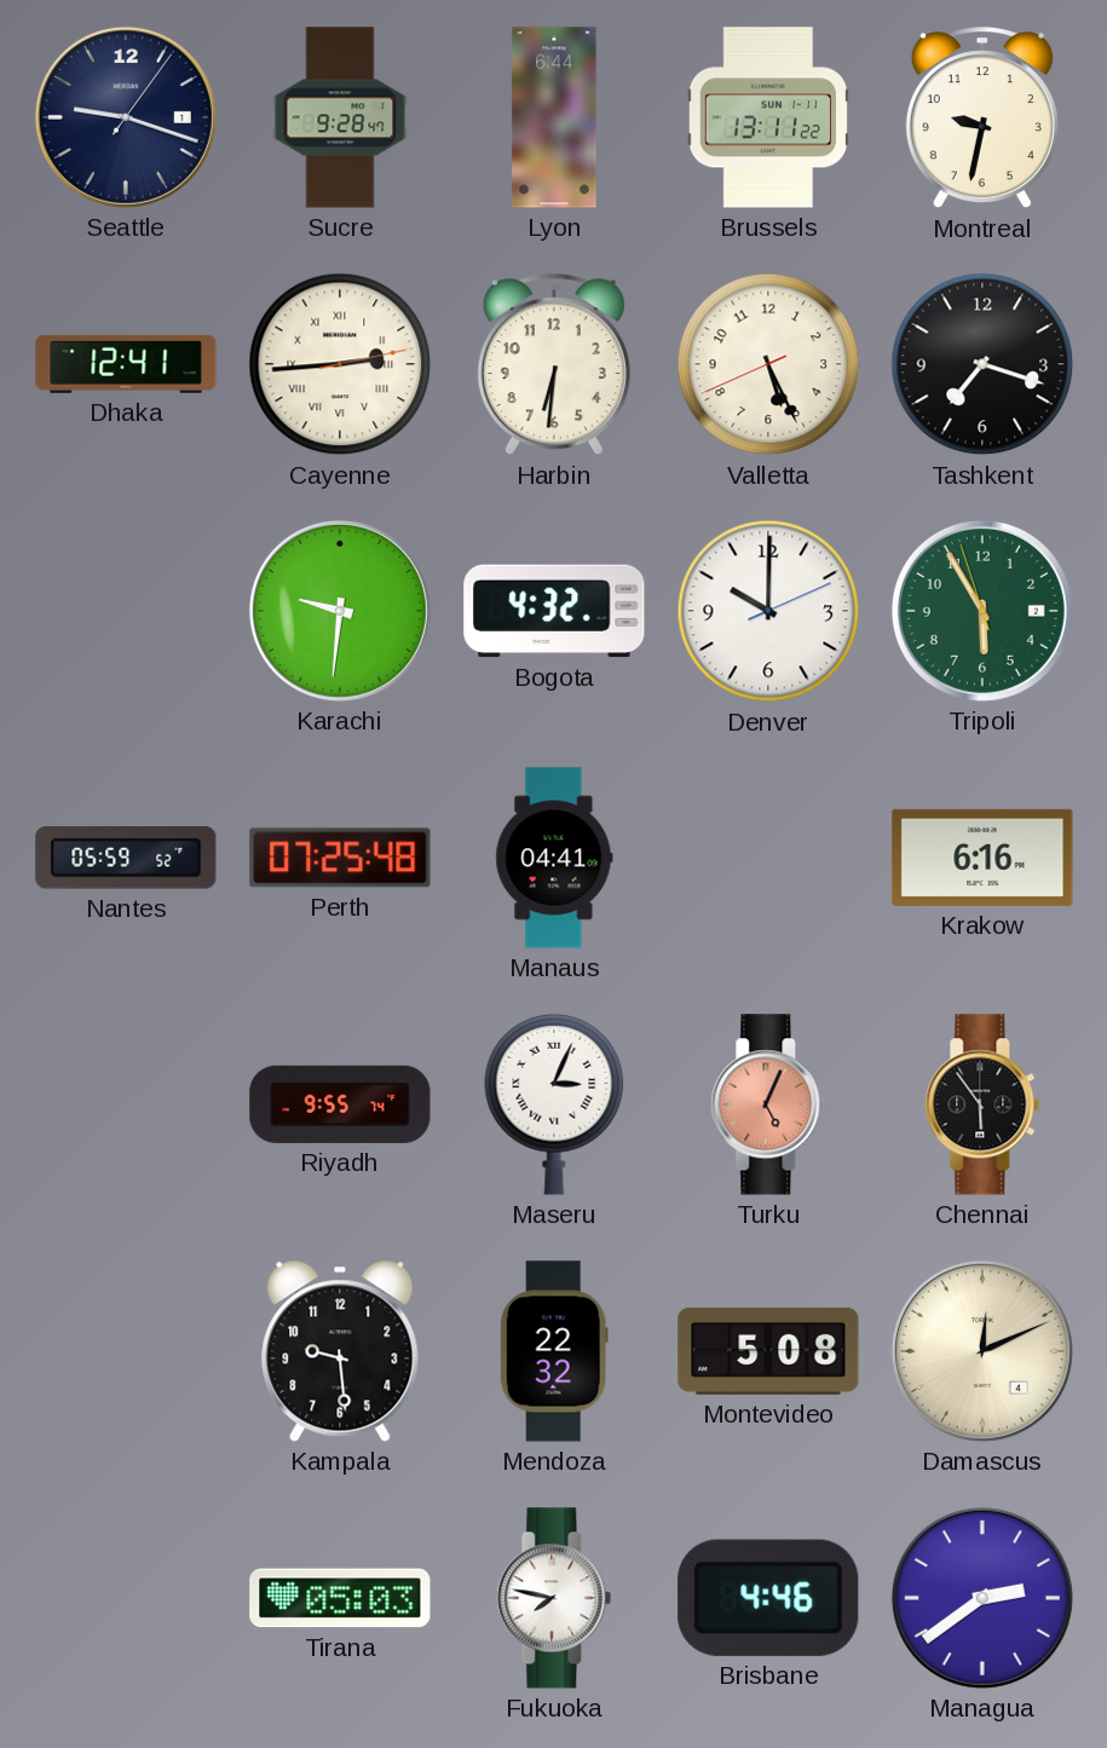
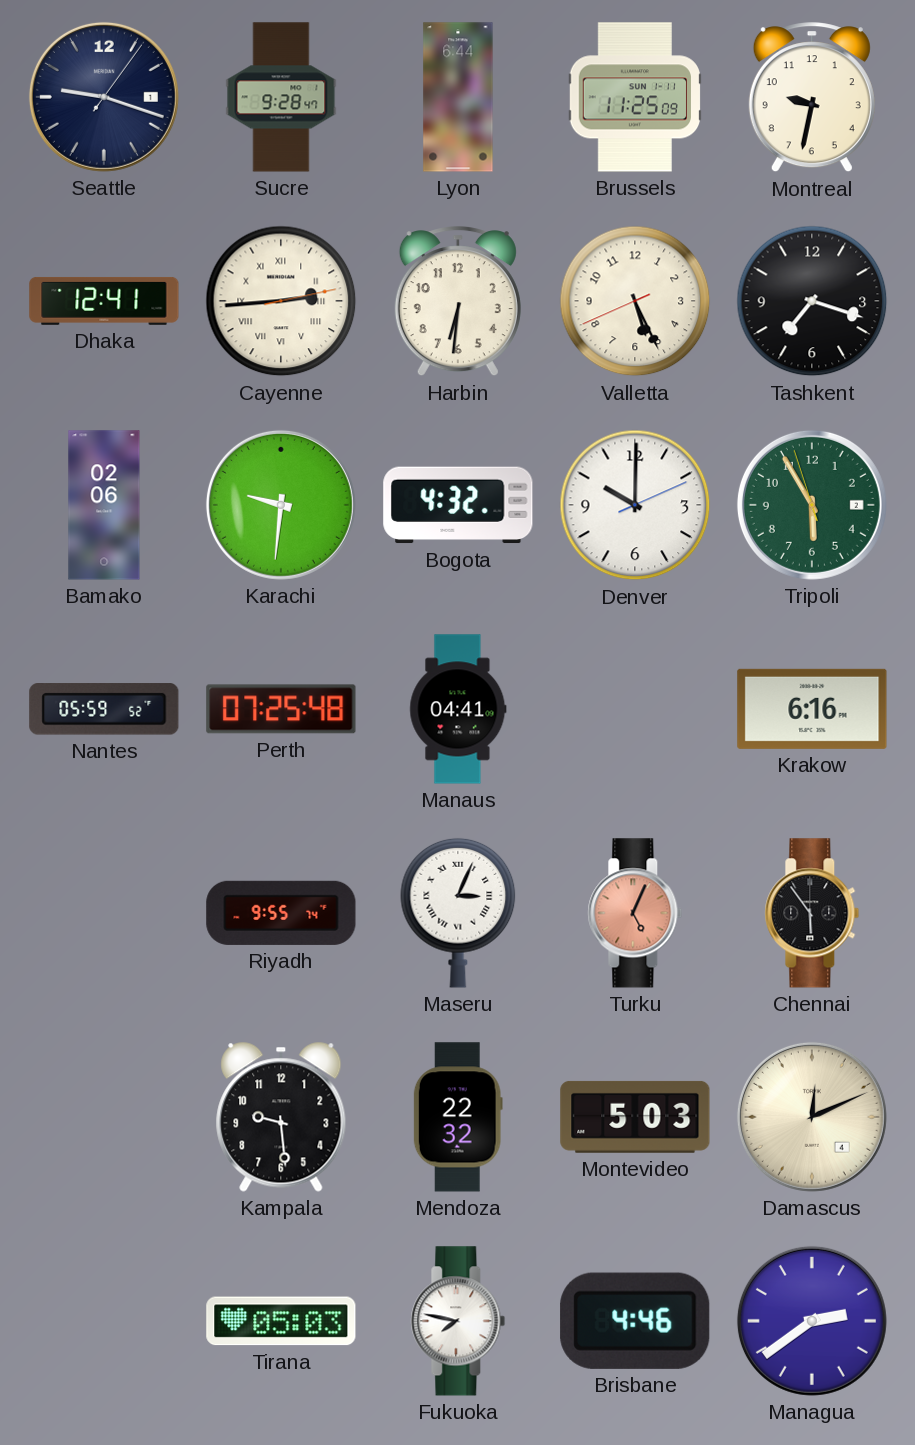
Brussels: 13:11 -> 11:25
Bamako: none -> 02:06
Montevideo: 5:08 -> 5:03
